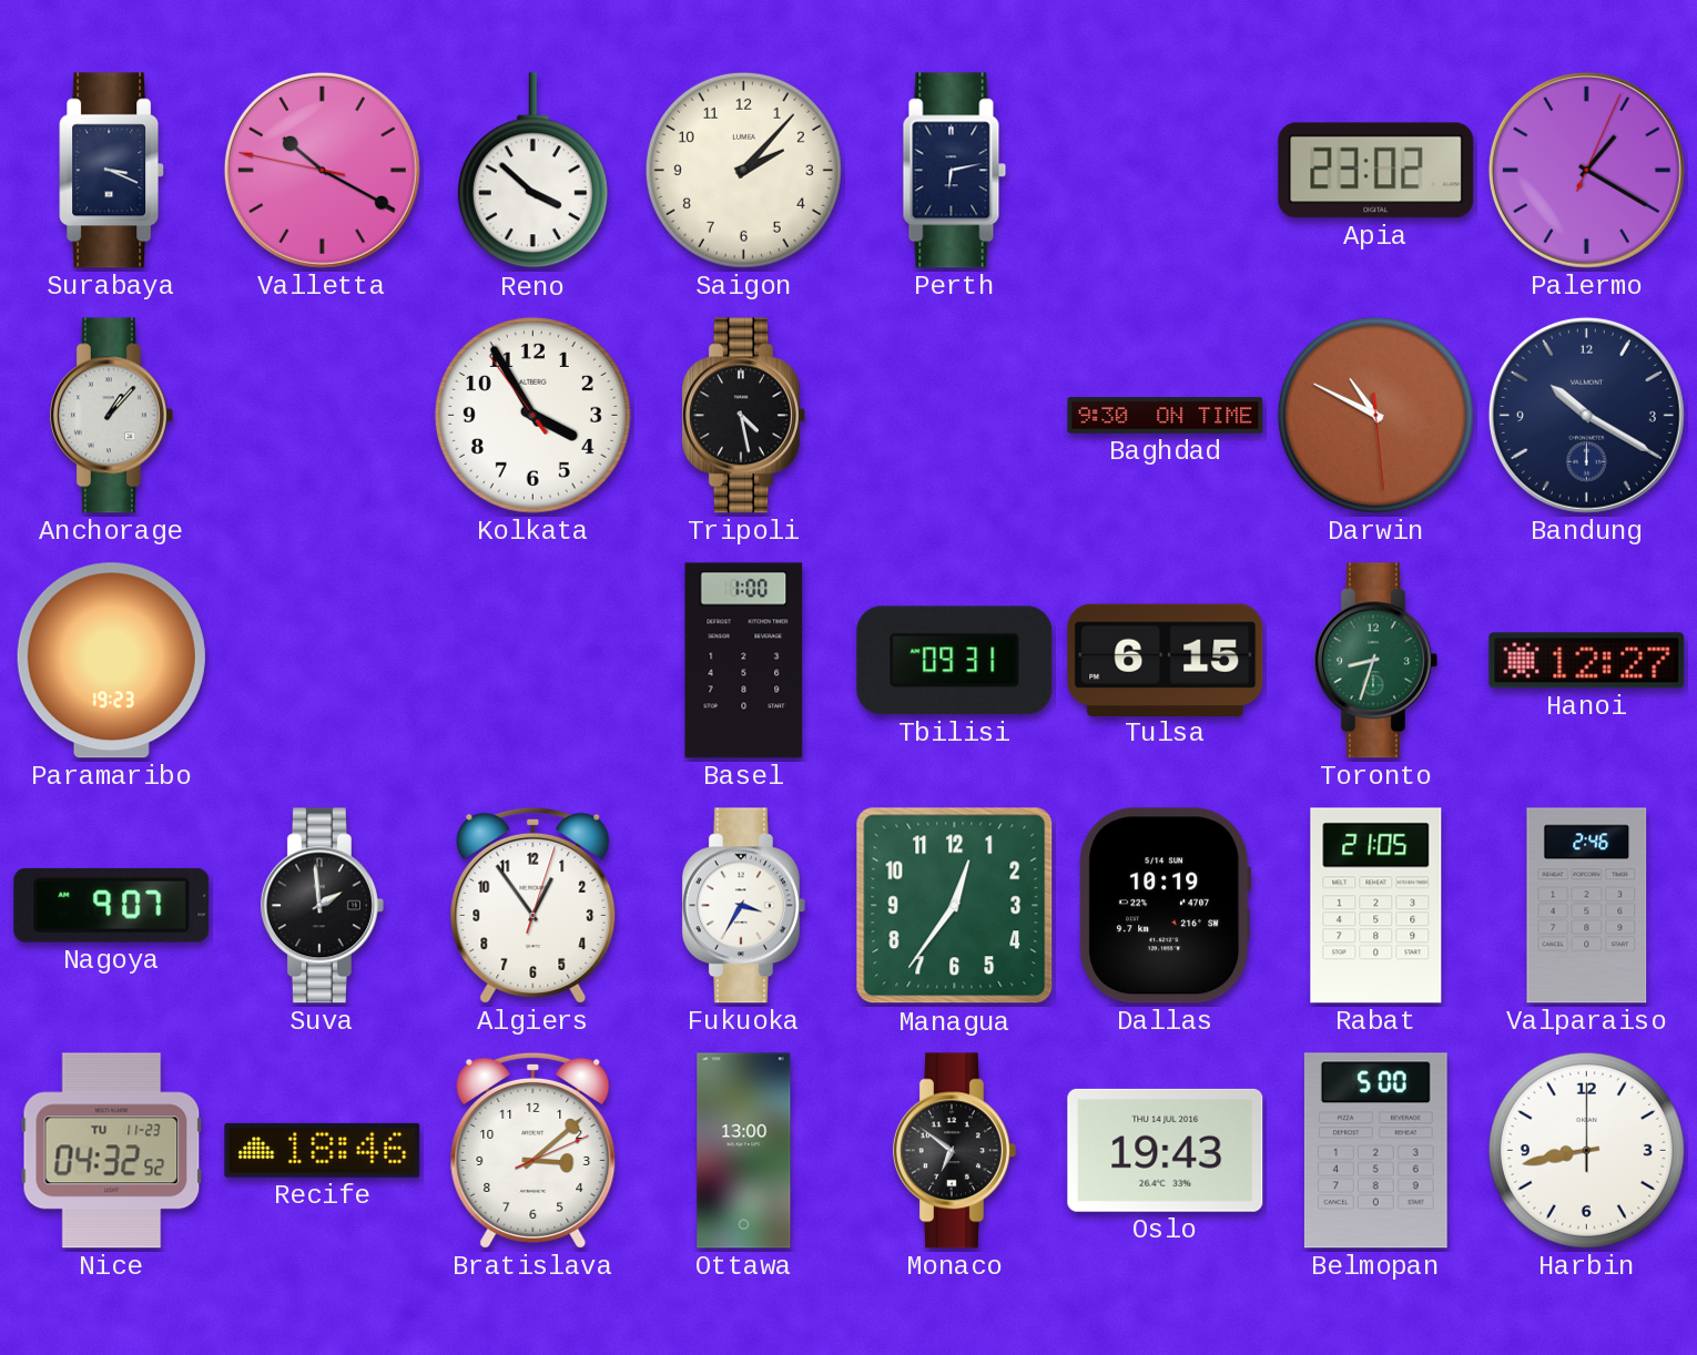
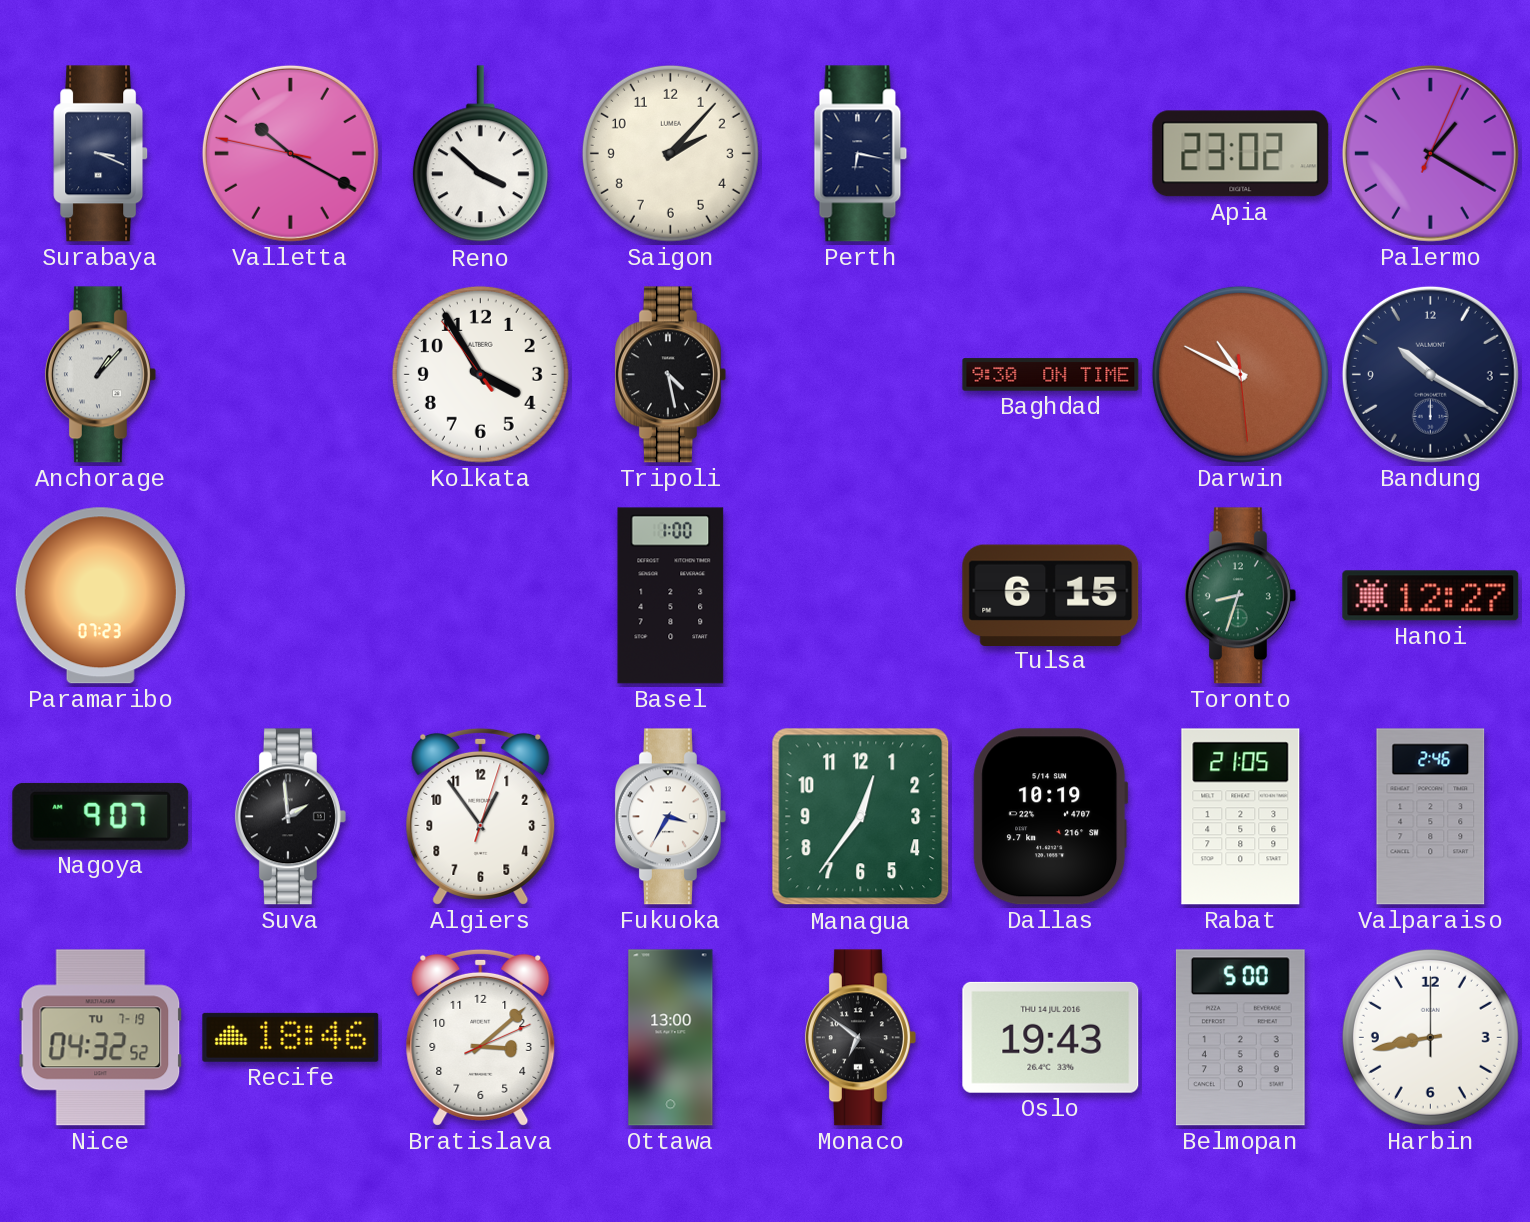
Perth: 6:13 -> 6:17
Paramaribo: 19:23 -> 07:23
Tbilisi: 09:31 -> none
Nice date: TU 11-23 -> TU 7-19
